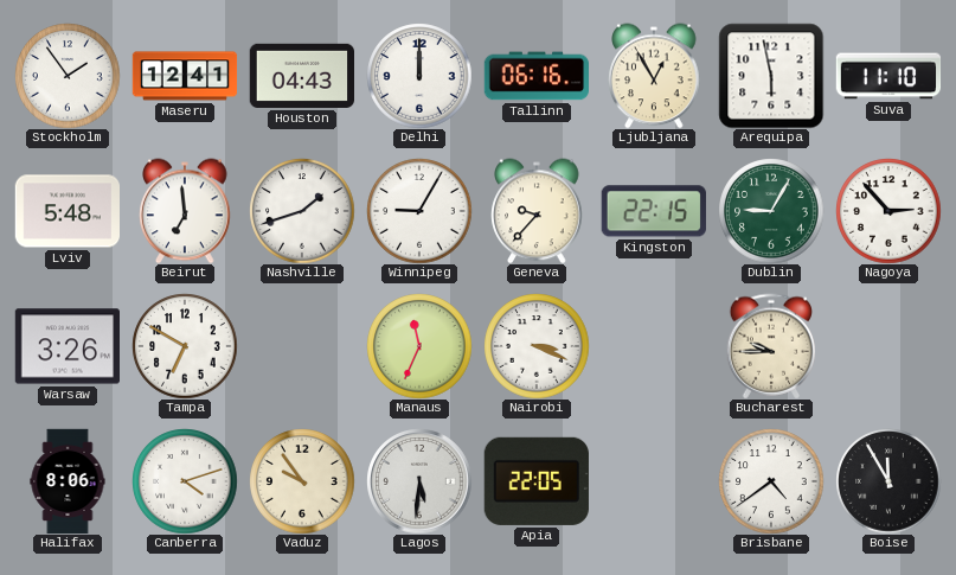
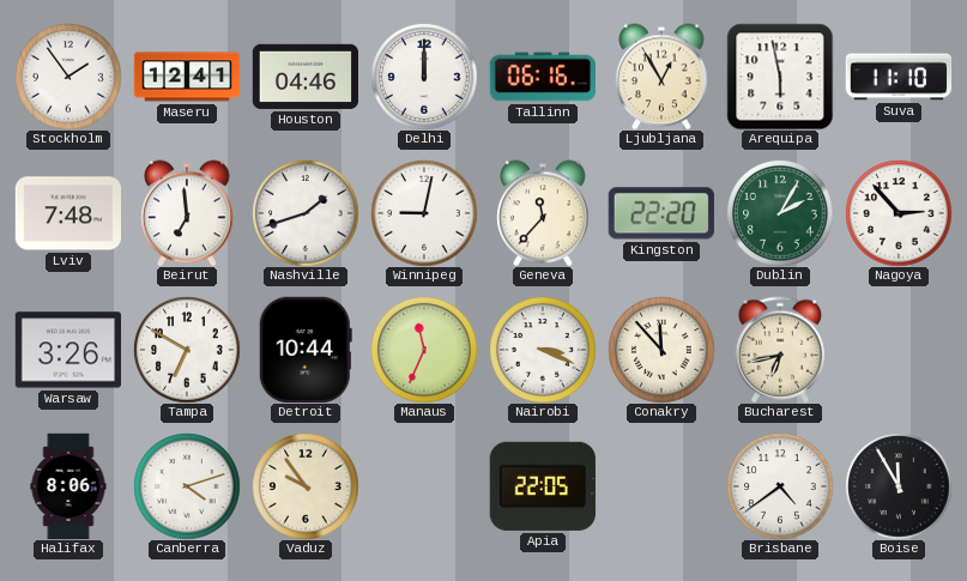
Houston: 04:43 -> 04:46
Lviv: 5:48 -> 7:48
Winnipeg: 9:05 -> 9:02
Geneva: 9:37 -> 11:37
Kingston: 22:15 -> 22:20
Dublin: 9:05 -> 2:05
Detroit: none -> 10:44
Conakry: none -> 11:53
Bucharest: 9:45 -> 6:43
Lagos: 5:31 -> none
